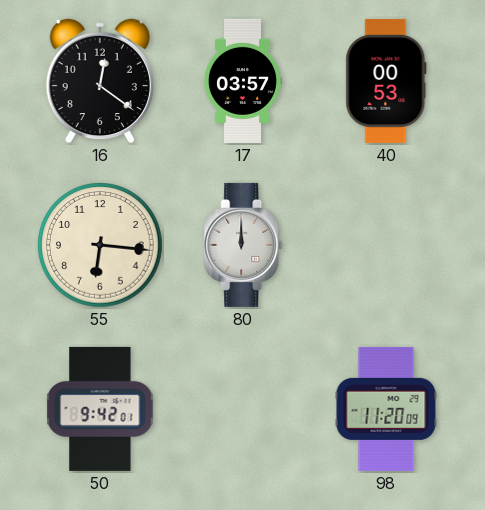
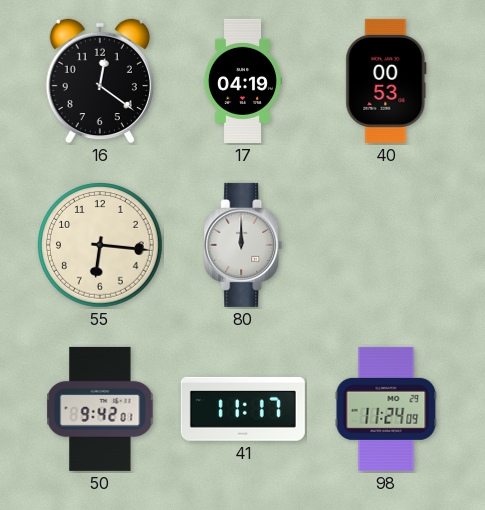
17: 03:57 -> 04:19
41: none -> 11:17
98: 11:20 -> 11:24
